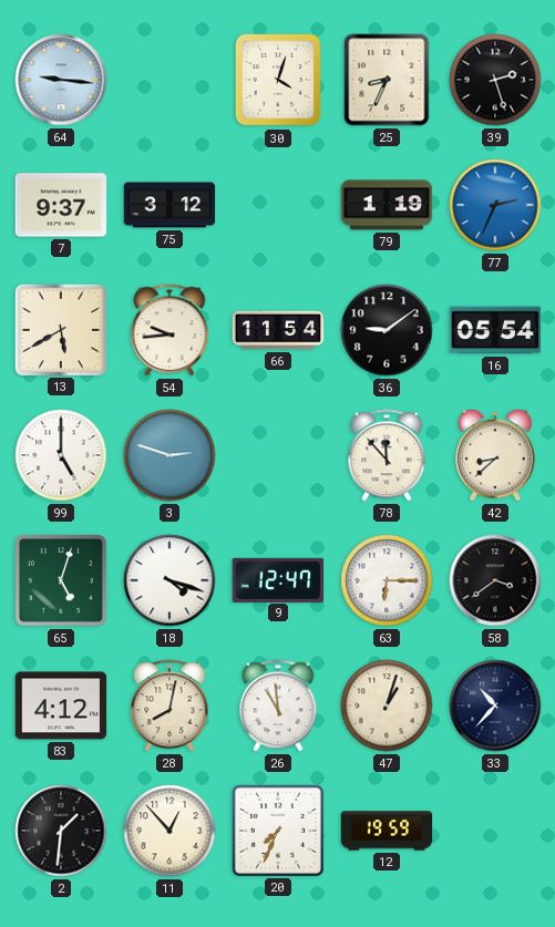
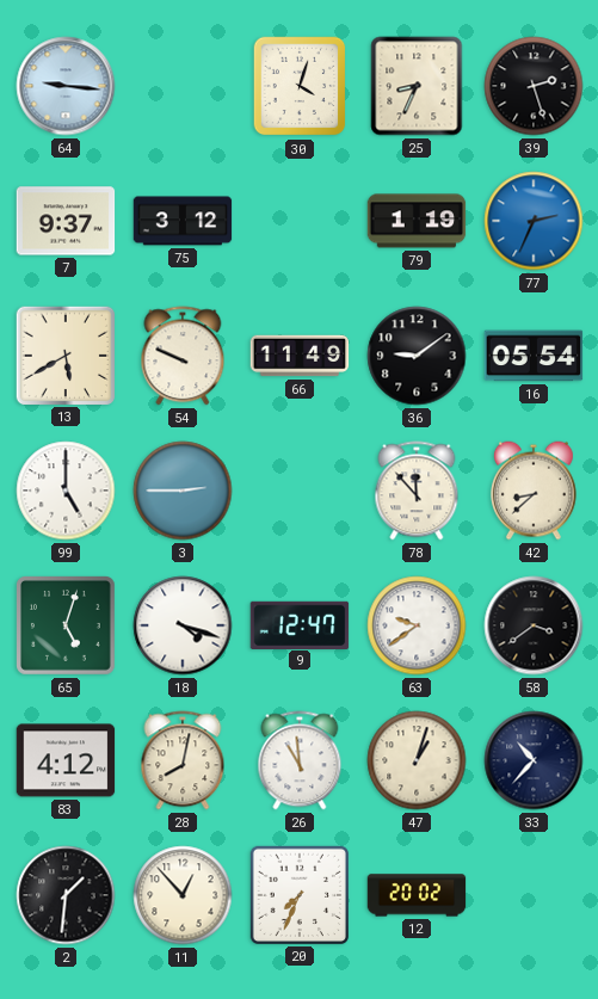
54: 9:44 -> 9:49
66: 11:54 -> 11:49
3: 2:48 -> 2:45
63: 6:15 -> 9:39
12: 19:59 -> 20:02
